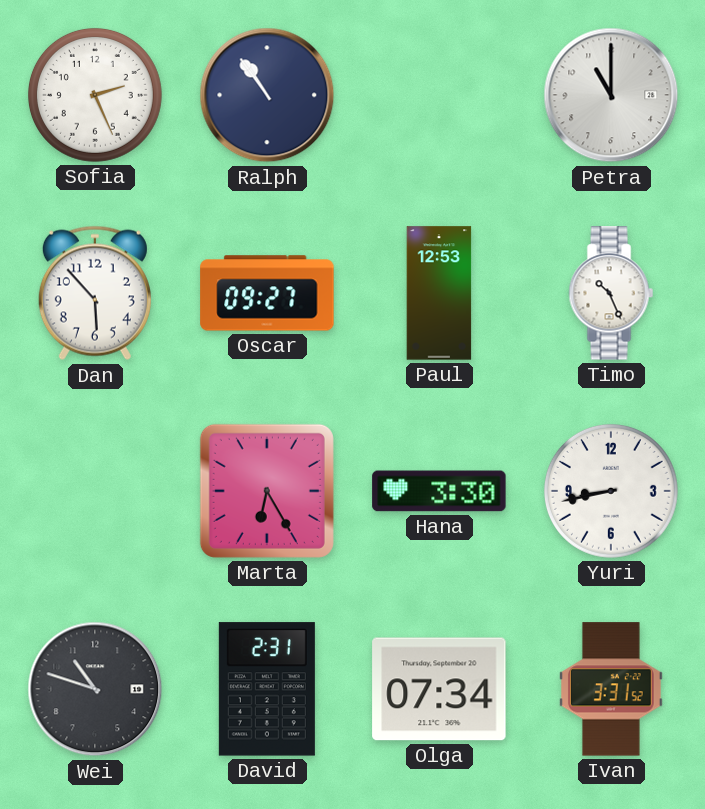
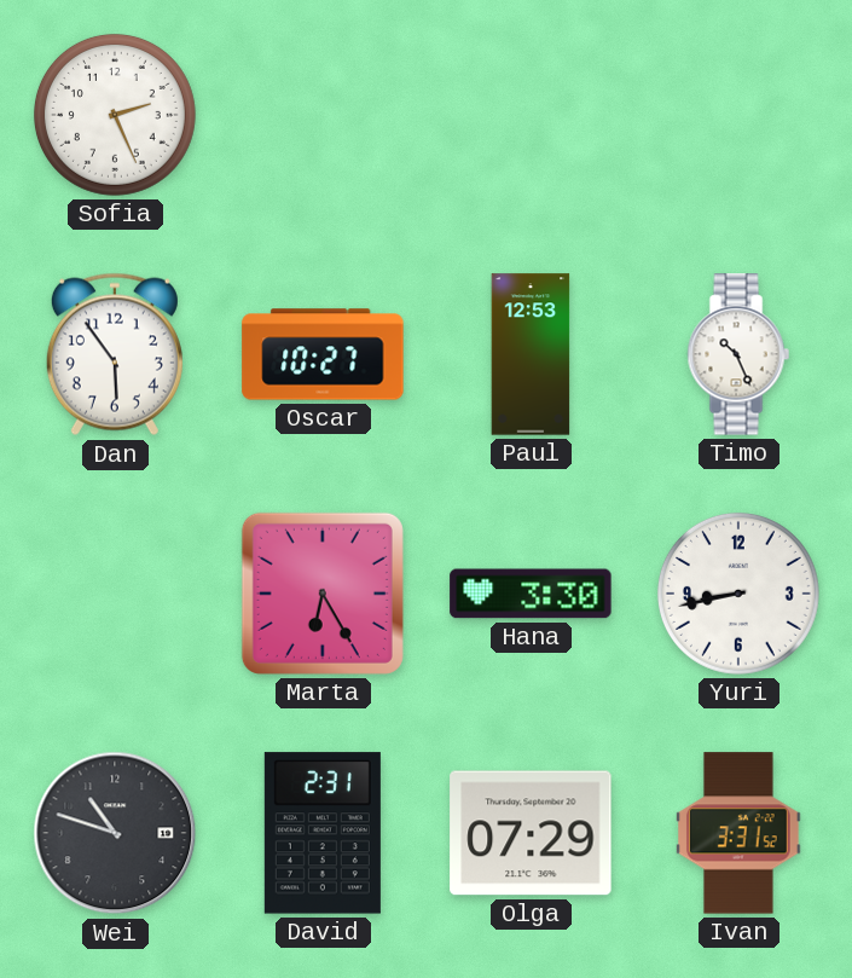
Ralph: 10:54 -> none
Petra: 11:00 -> none
Dan: 5:53 -> 5:54
Oscar: 09:27 -> 10:27
Olga: 07:34 -> 07:29
